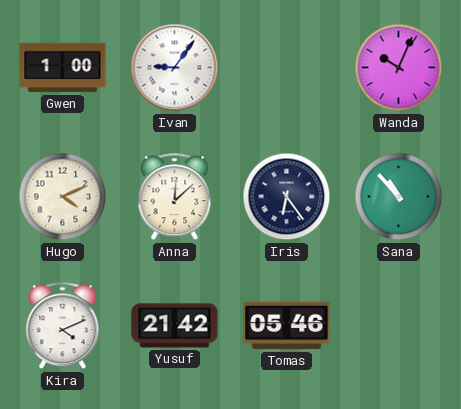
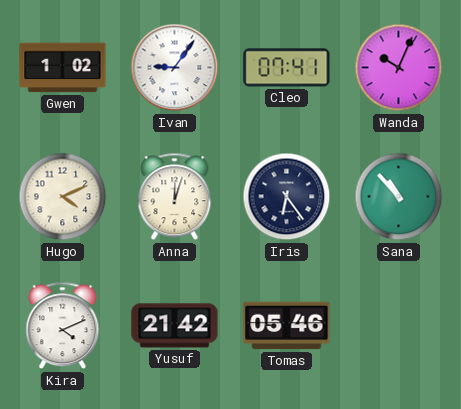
Gwen: 1:00 -> 1:02
Cleo: none -> 07:41
Anna: 12:08 -> 12:03
